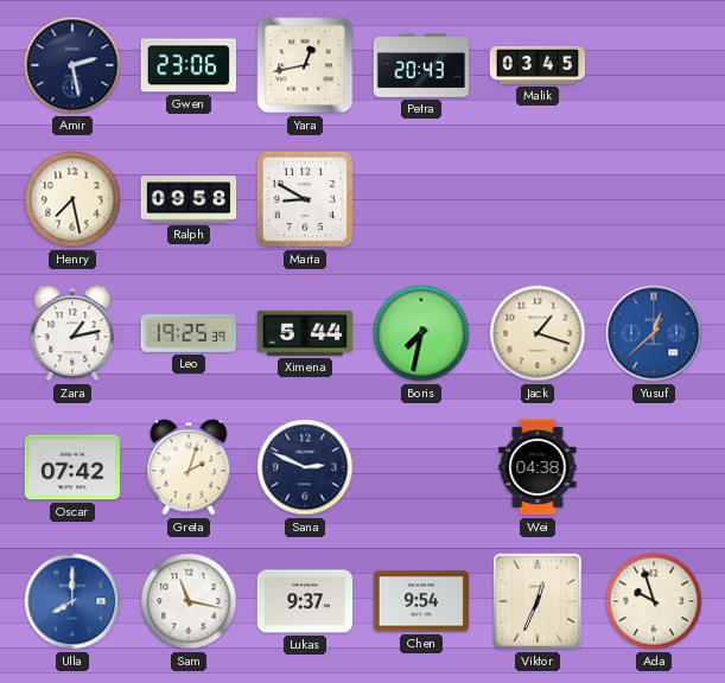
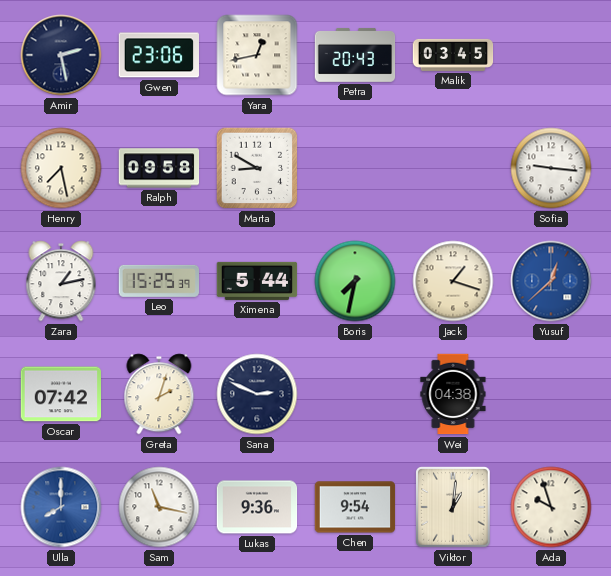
Sofia: none -> 9:16
Leo: 19:25 -> 15:25
Lukas: 9:37 -> 9:36
Viktor: 12:34 -> 1:01
